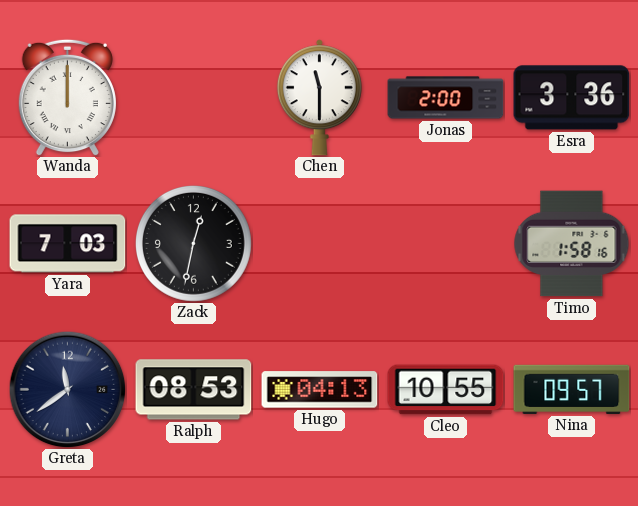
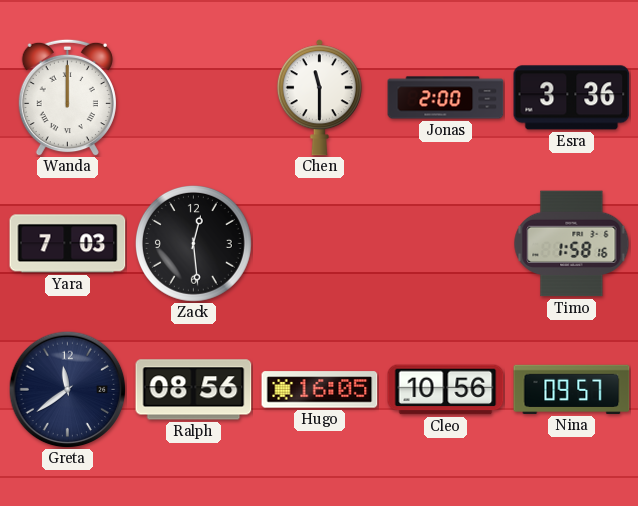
Zack: 12:32 -> 12:29
Ralph: 08:53 -> 08:56
Hugo: 04:13 -> 16:05
Cleo: 10:55 -> 10:56
